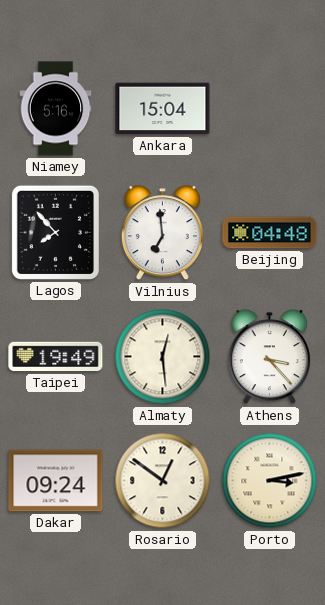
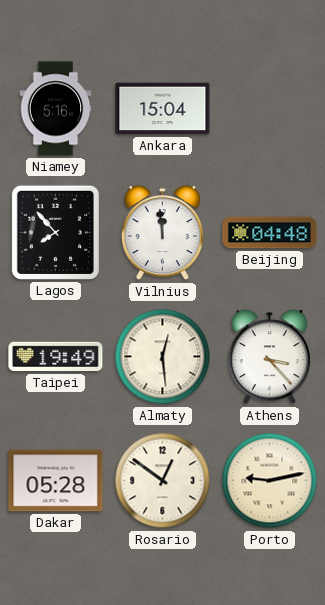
Vilnius: 6:59 -> 11:59
Dakar: 09:24 -> 05:28
Porto: 3:13 -> 9:13
